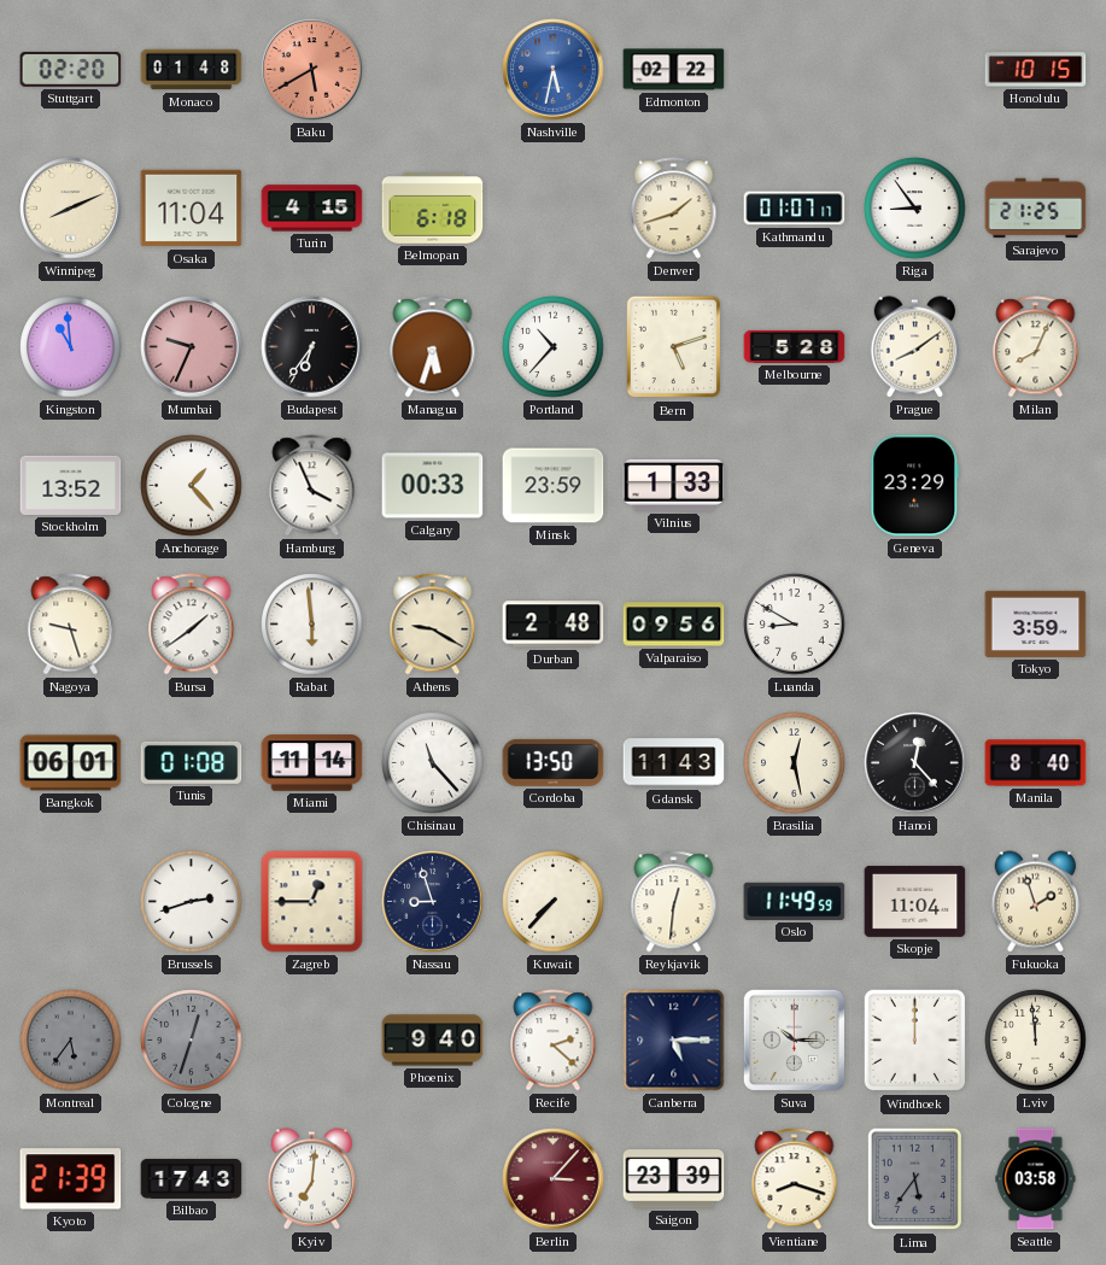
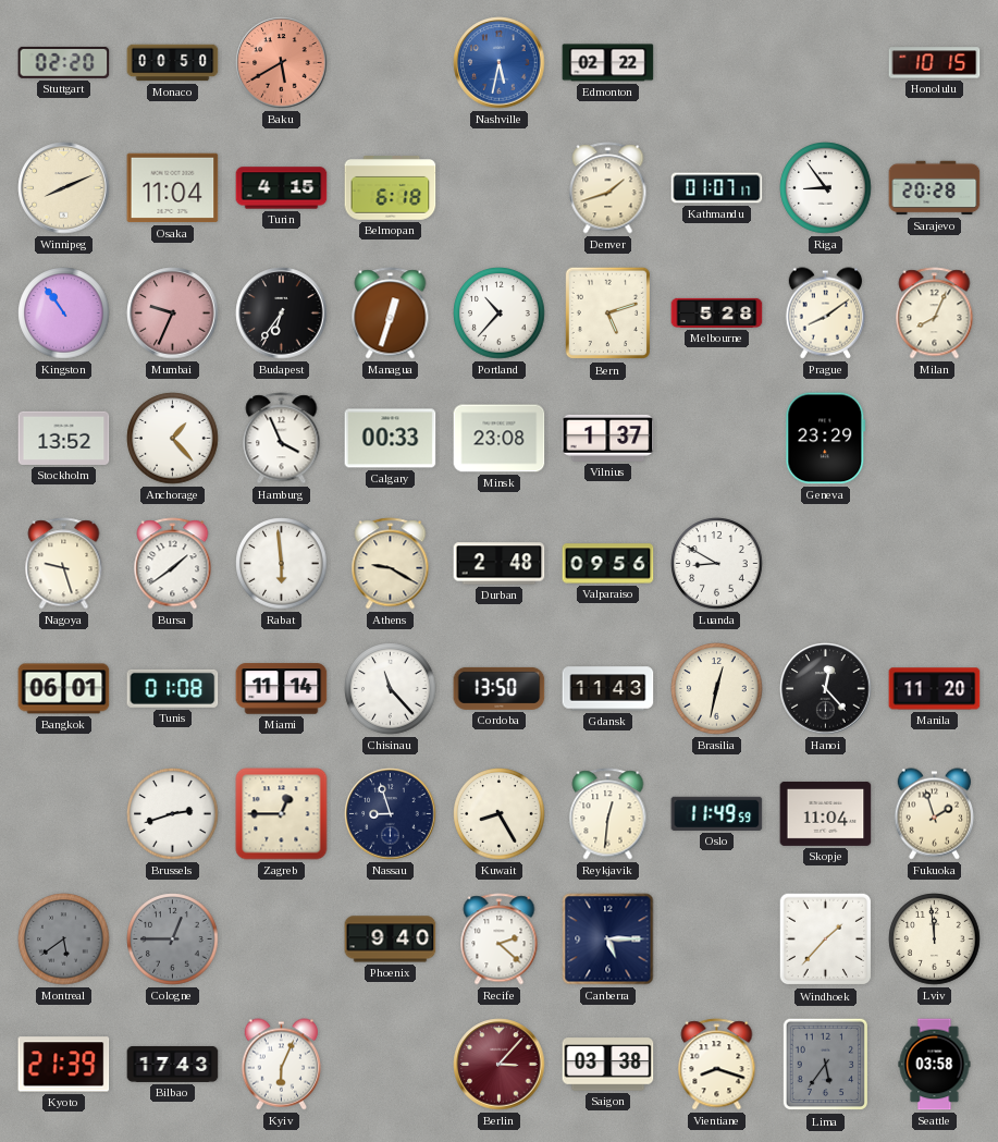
Monaco: 01:48 -> 00:50
Sarajevo: 21:25 -> 20:28
Kingston: 10:59 -> 10:54
Managua: 5:33 -> 12:33
Minsk: 23:59 -> 23:08
Vilnius: 1:33 -> 1:37
Tokyo: 3:59 -> none
Brasilia: 12:28 -> 12:32
Manila: 8:40 -> 11:20
Kuwait: 7:37 -> 8:25
Montreal: 5:36 -> 5:39
Cologne: 12:33 -> 12:45
Suva: 10:15 -> none
Windhoek: 12:00 -> 1:37
Kyiv: 7:01 -> 6:04
Saigon: 23:39 -> 03:38
